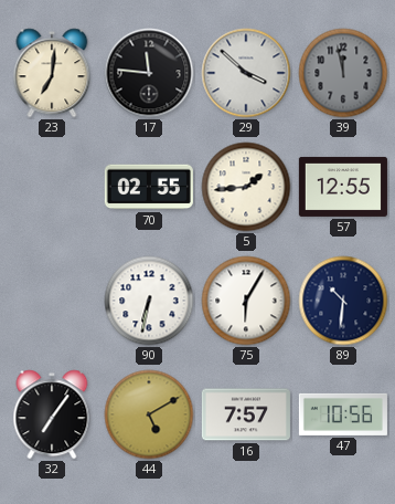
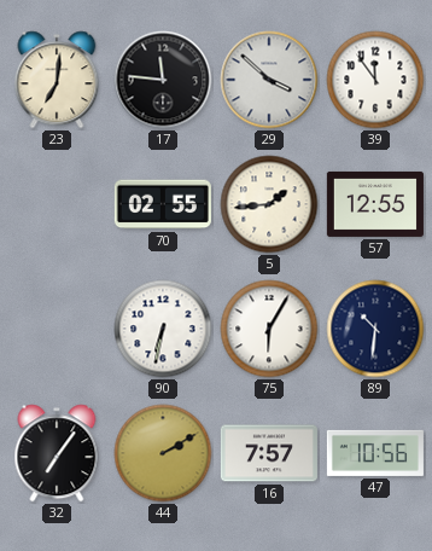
39: 11:58 -> 11:54
39 dial: grey -> white
44: 5:10 -> 2:10
